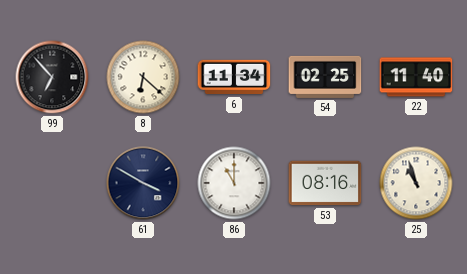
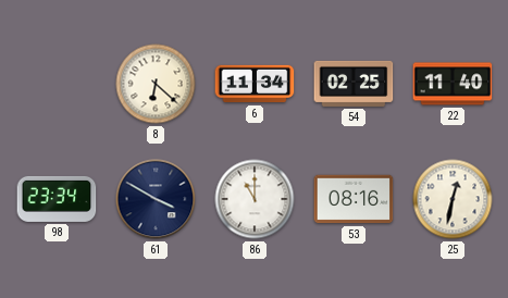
99: 6:53 -> none
98: none -> 23:34
25: 10:57 -> 12:32
